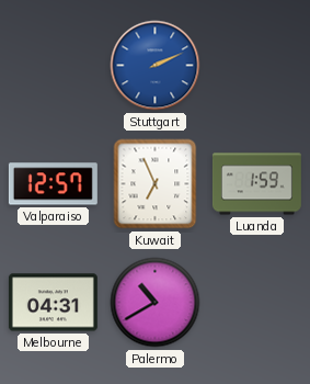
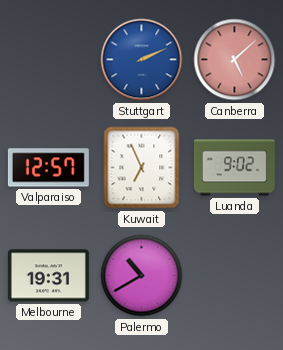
Canberra: none -> 5:08
Luanda: 1:59 -> 9:02
Melbourne: 04:31 -> 19:31
